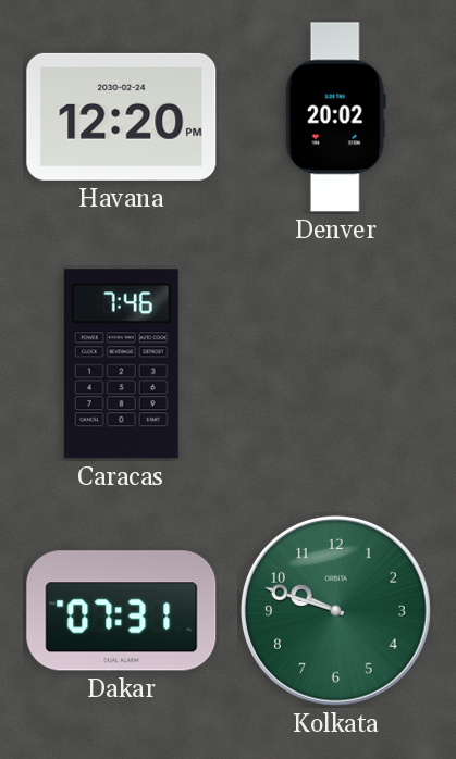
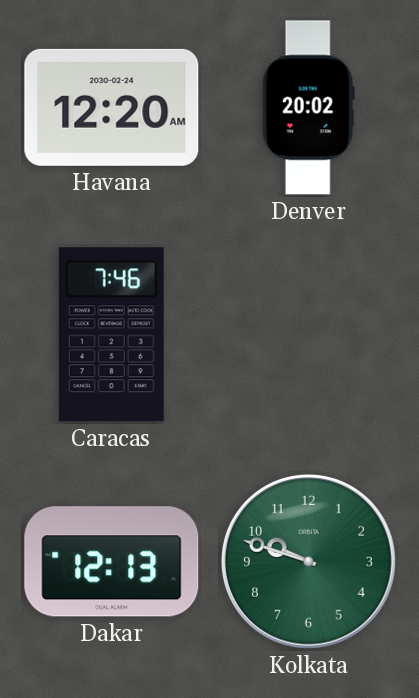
Havana: 12:20 PM -> 12:20 AM
Dakar: 07:31 -> 12:13
